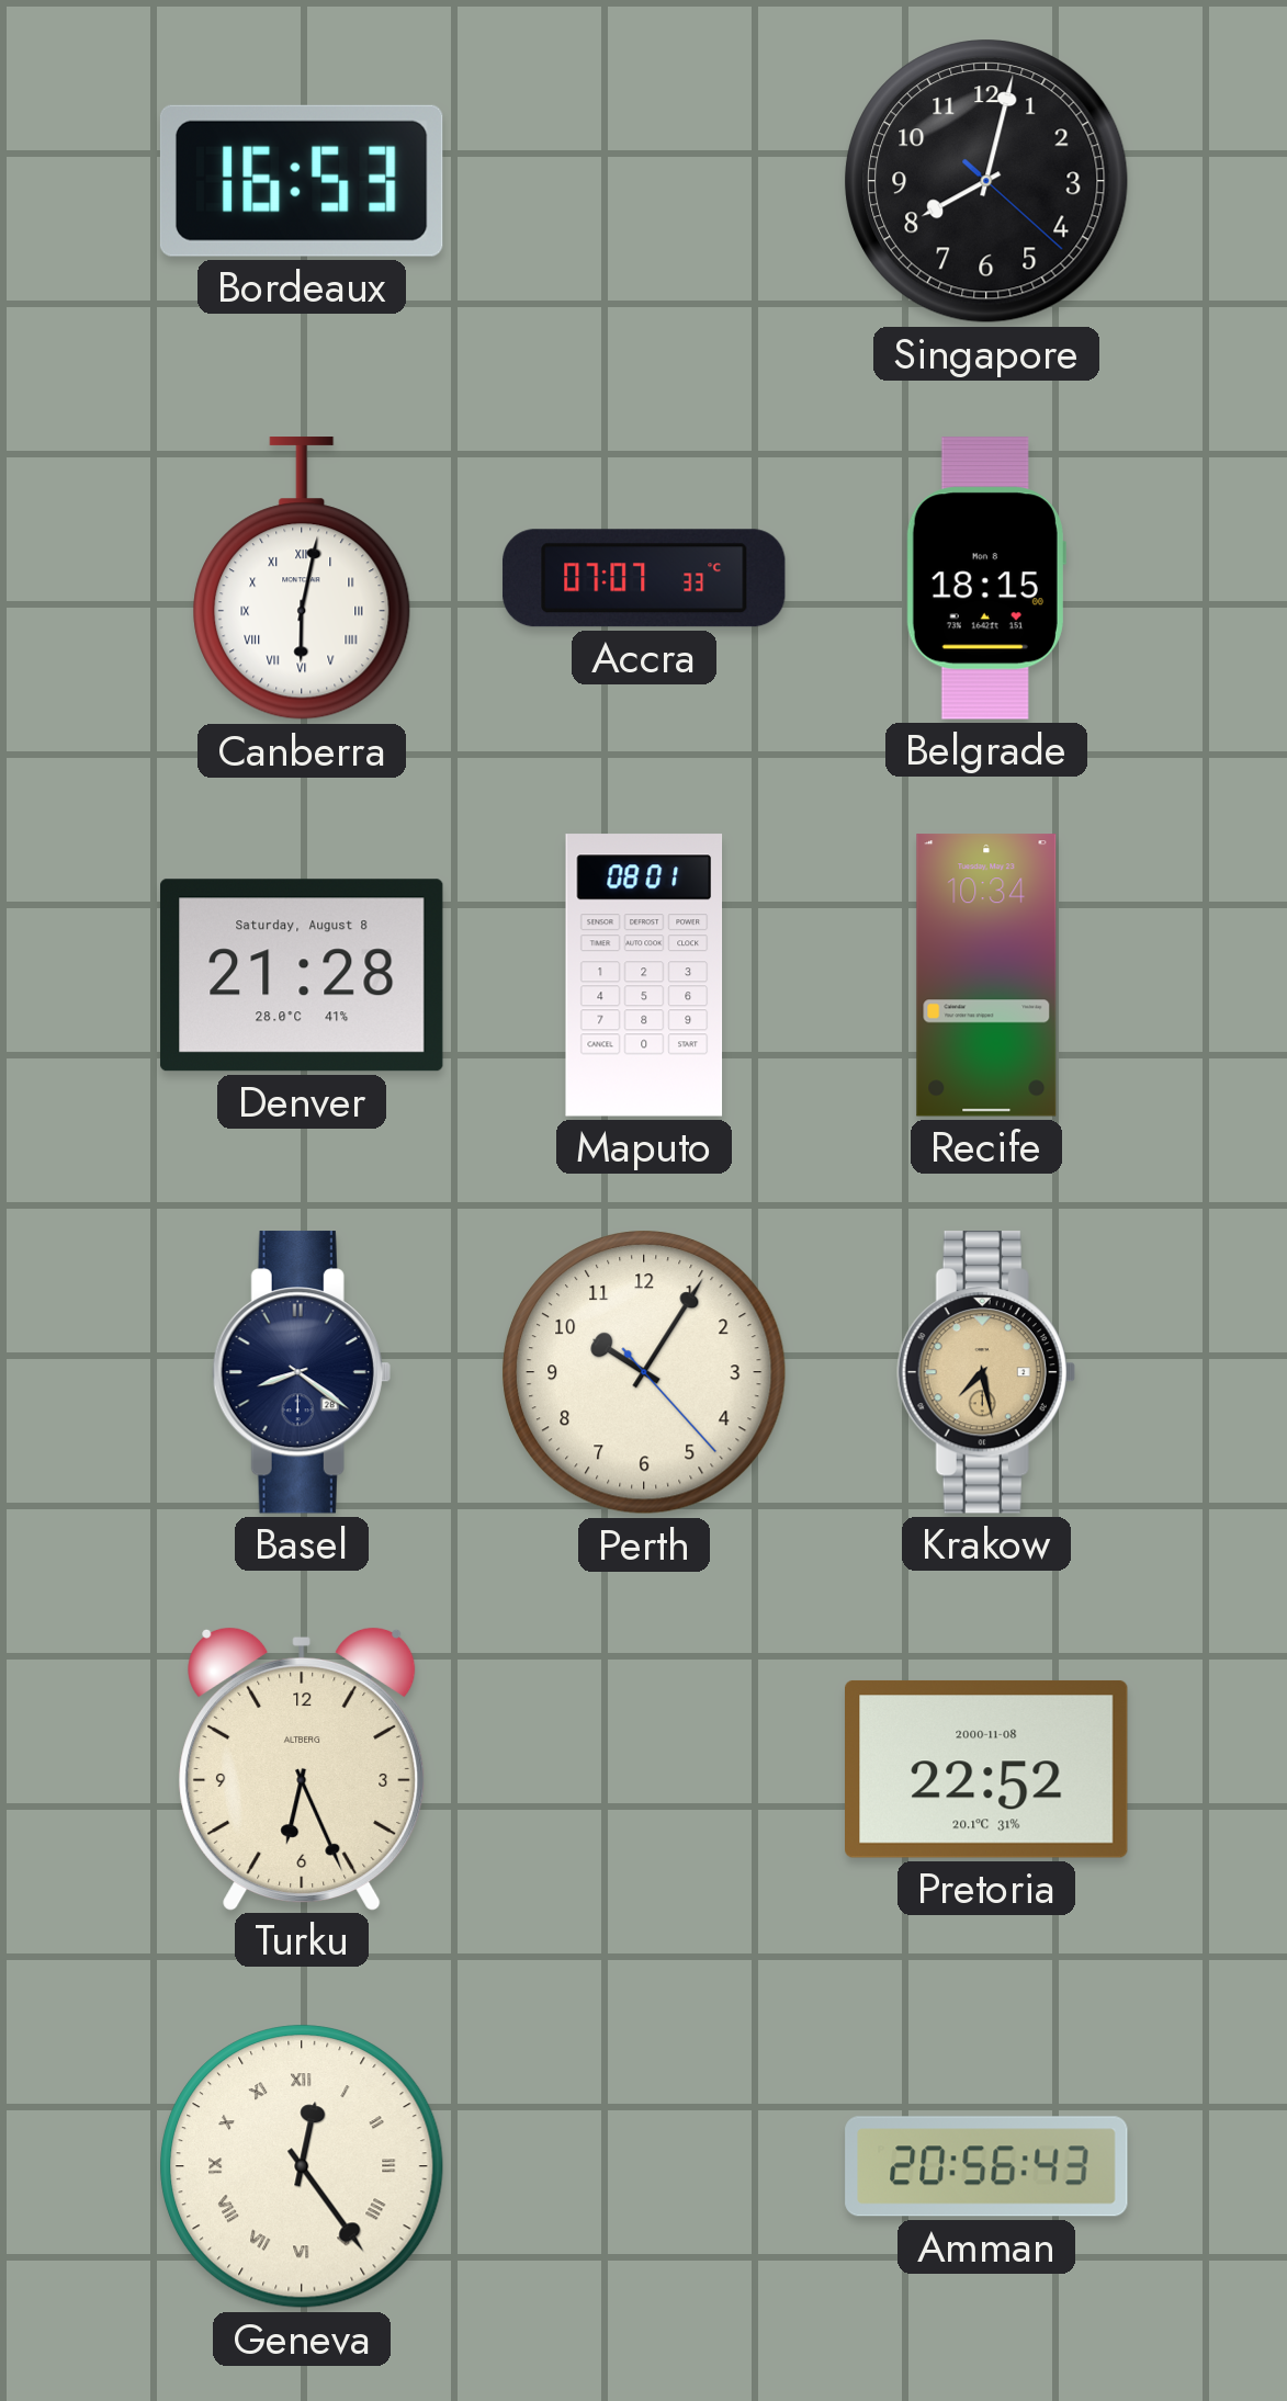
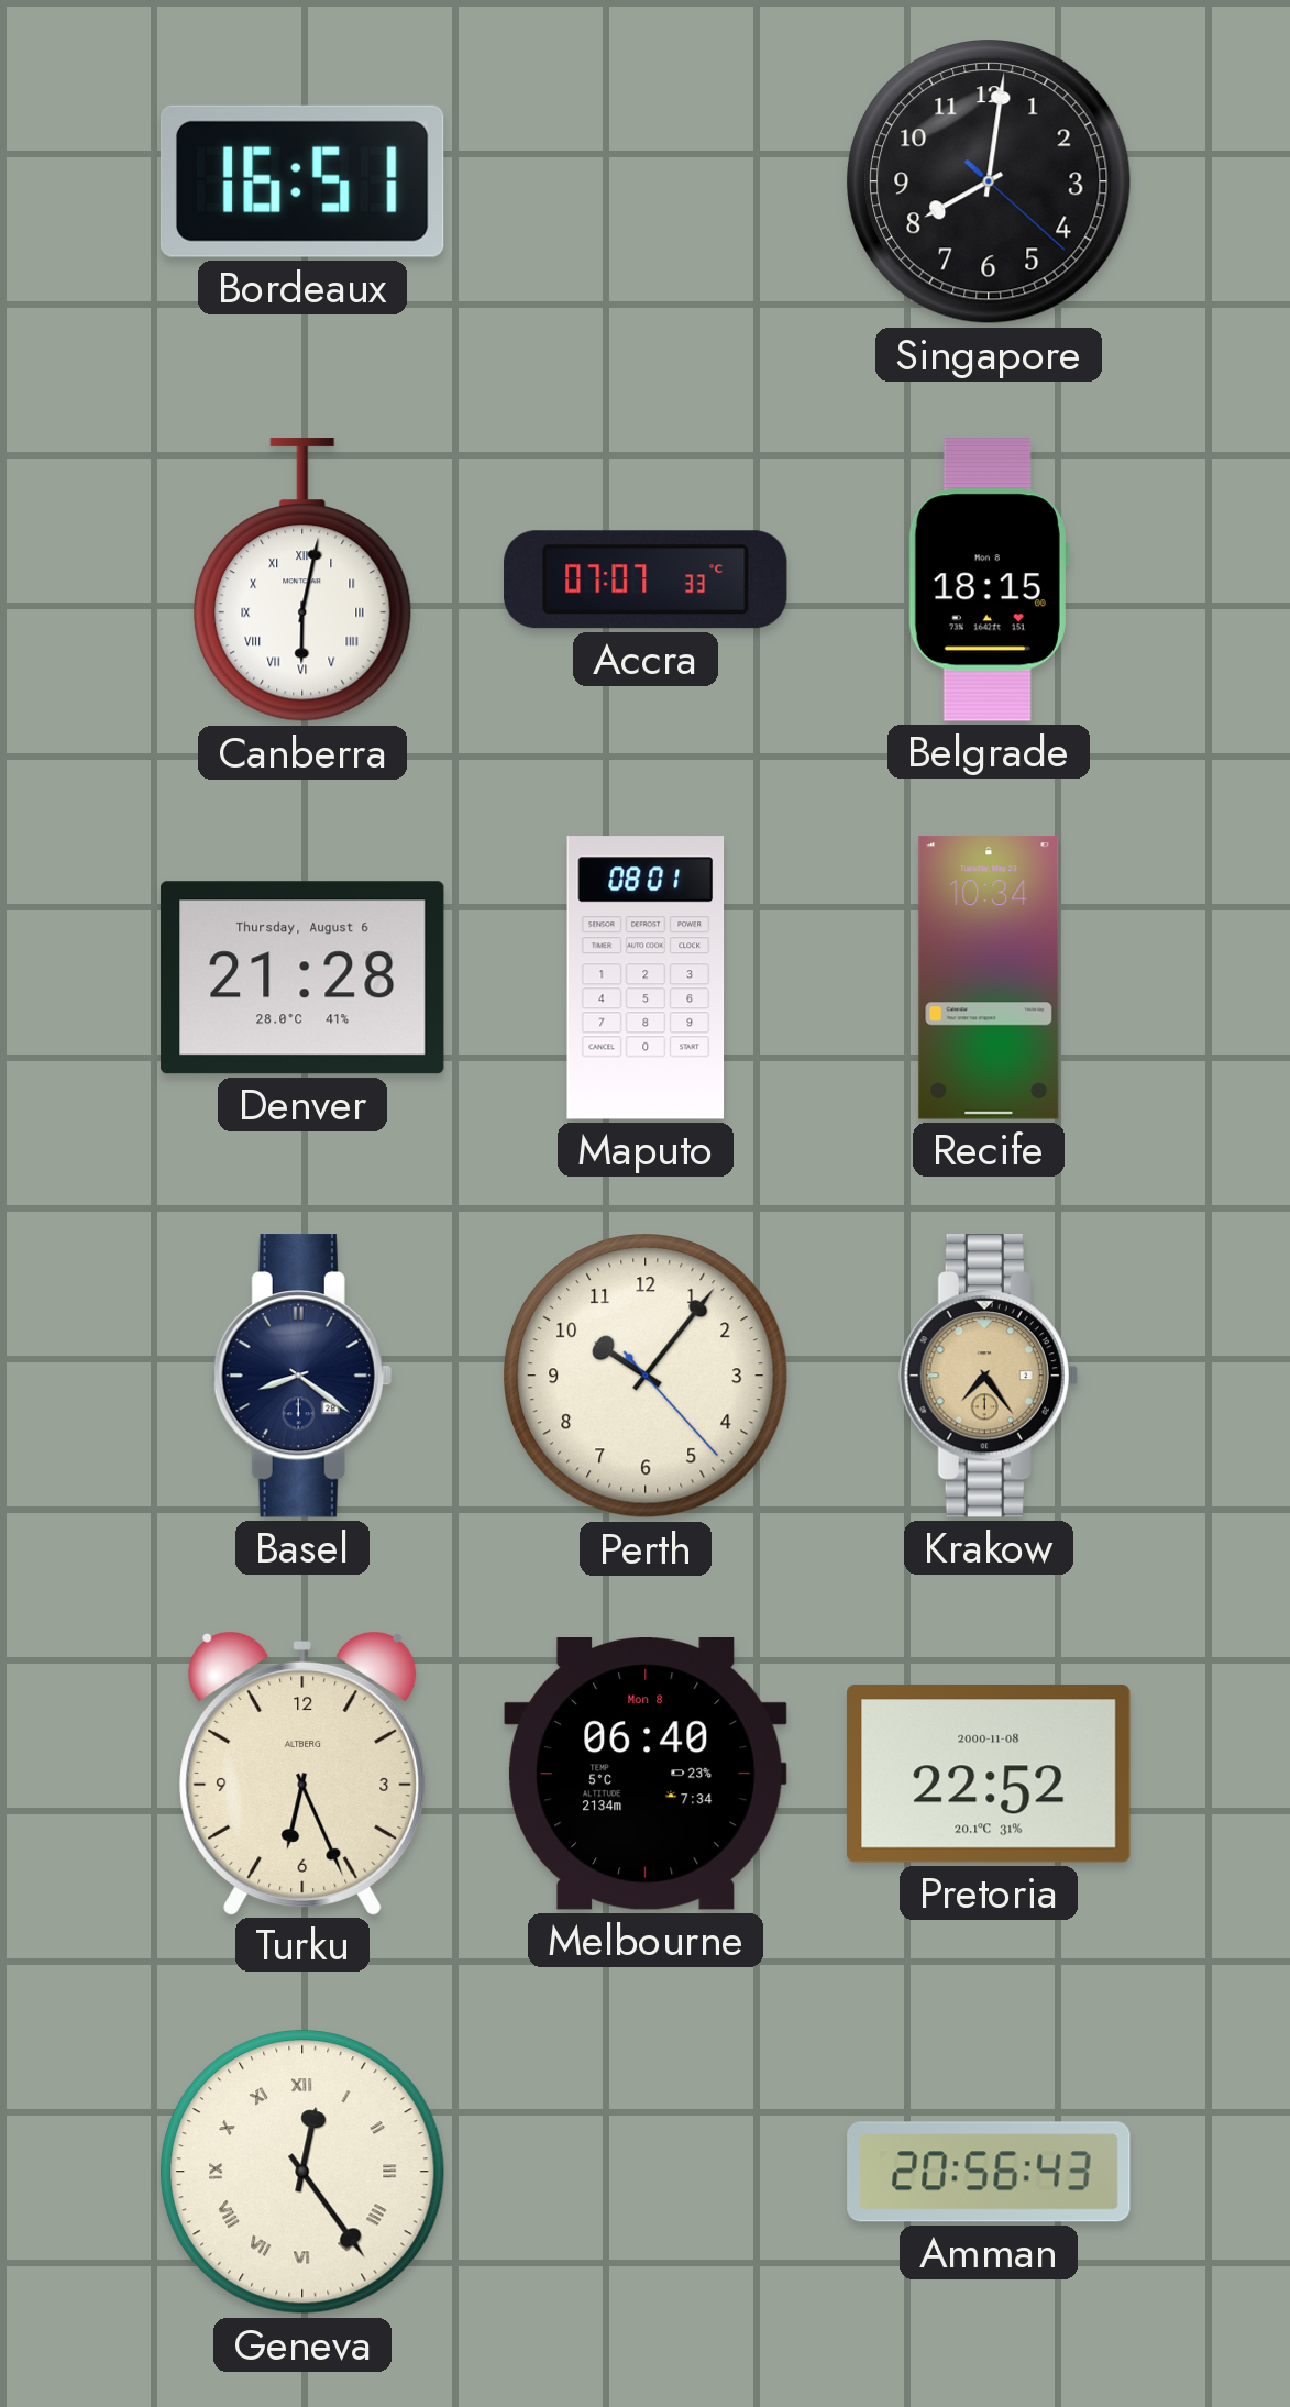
Bordeaux: 16:53 -> 16:51
Singapore: 8:02 -> 8:01
Denver date: Saturday, August 8 -> Thursday, August 6
Perth: 10:05 -> 10:06
Krakow: 7:28 -> 7:24
Melbourne: none -> 06:40
